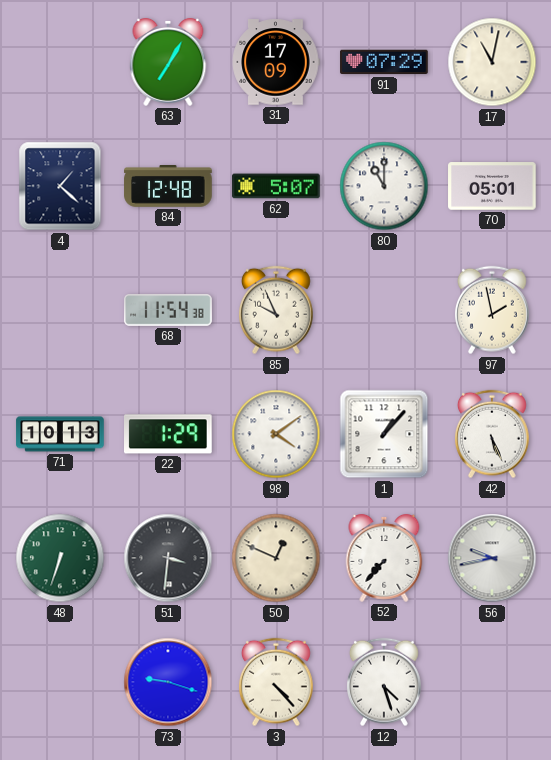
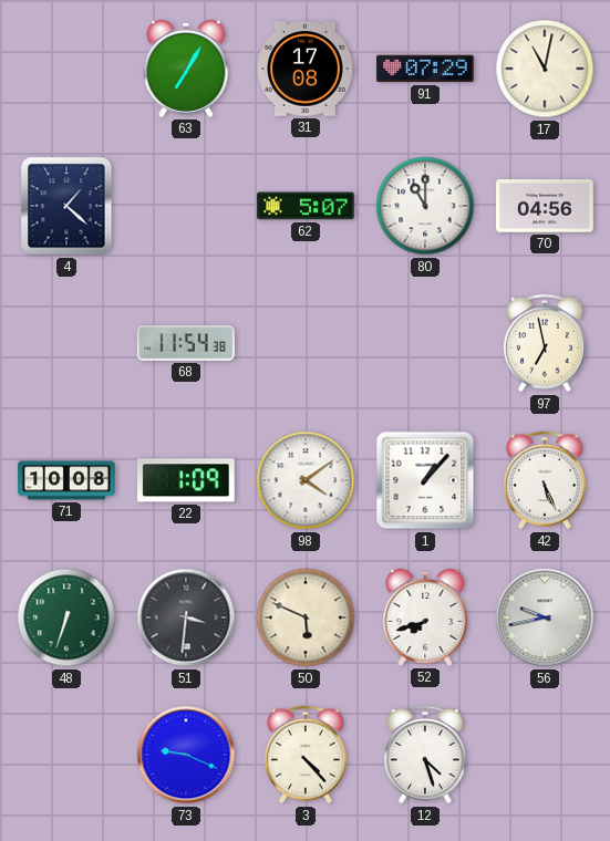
31: 17:09 -> 17:08
84: 12:48 -> none
70: 05:01 -> 04:56
85: 9:56 -> none
97: 1:58 -> 6:58
71: 10:13 -> 10:08
22: 1:29 -> 1:09
50: 12:49 -> 5:49
52: 7:37 -> 7:42
73: 9:18 -> 9:19
